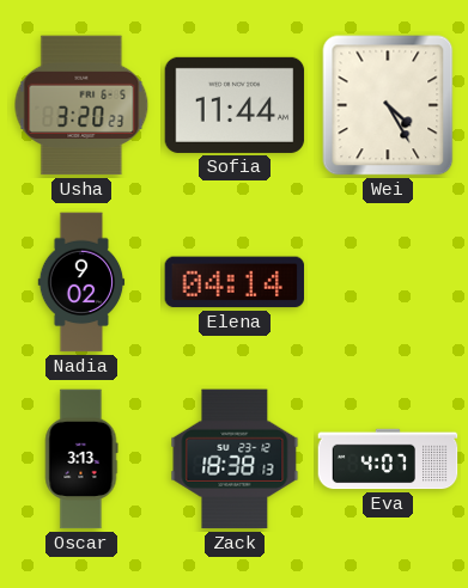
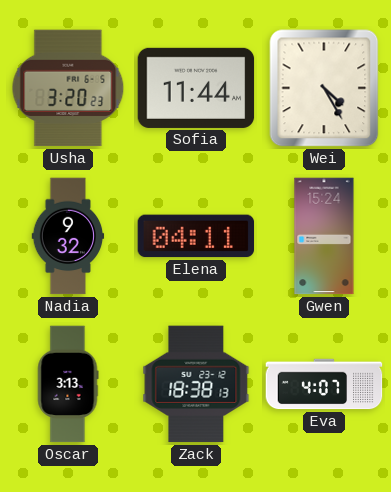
Nadia: 9:02 -> 9:32
Elena: 04:14 -> 04:11
Gwen: none -> 15:24
